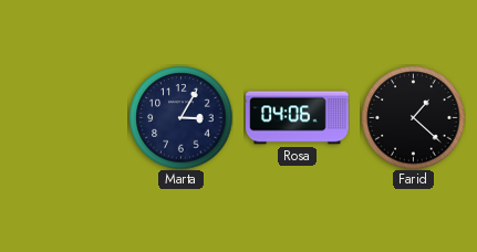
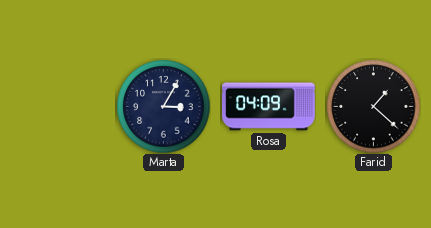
Rosa: 04:06 -> 04:09
